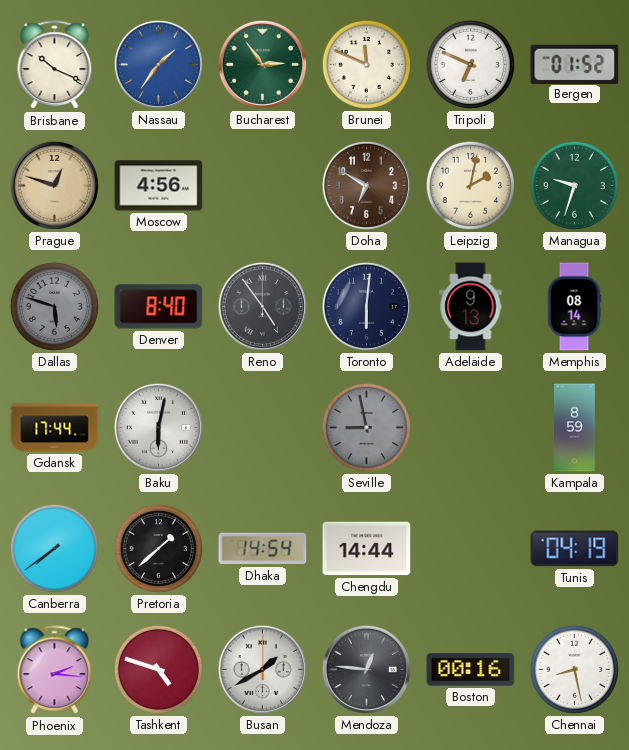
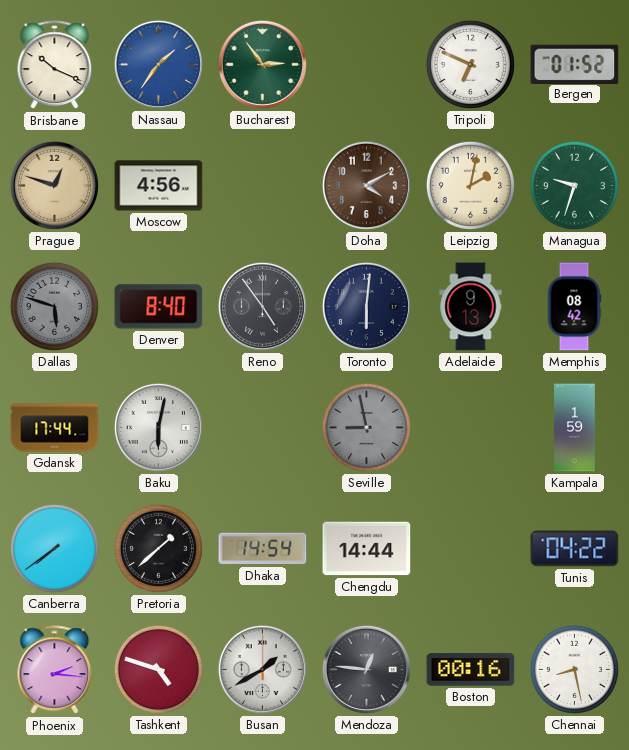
Brunei: 11:49 -> none
Doha: 6:50 -> 4:10
Memphis: 08:14 -> 08:42
Kampala: 8:59 -> 1:59
Tunis: 04:19 -> 04:22
